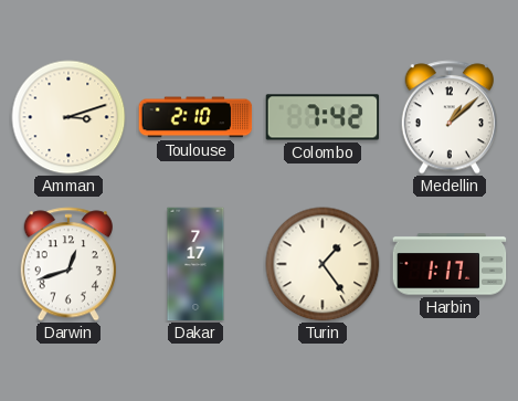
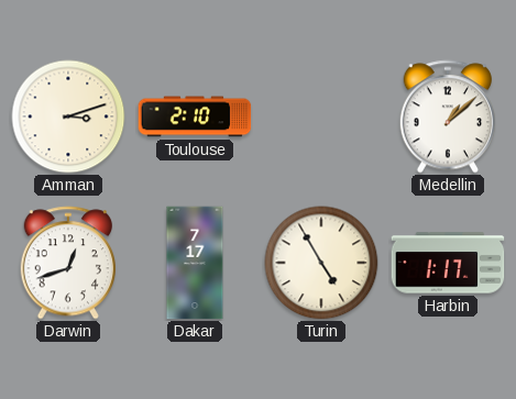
Colombo: 7:42 -> none
Turin: 1:24 -> 4:55
